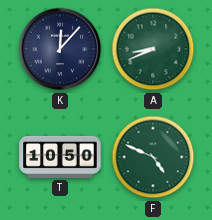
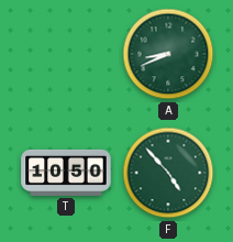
K: 12:07 -> none
F: 4:49 -> 4:53
